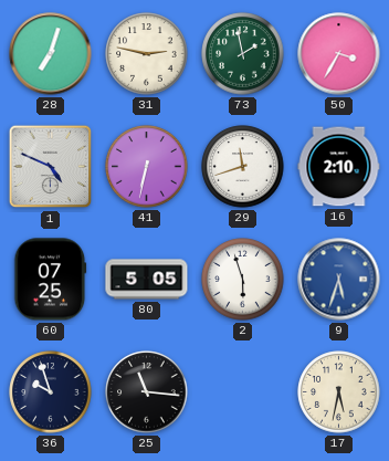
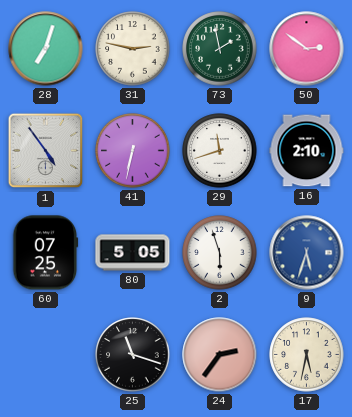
50: 3:35 -> 2:51
1: 4:49 -> 4:54
36: 9:57 -> none
25: 11:16 -> 11:18
24: none -> 2:36
